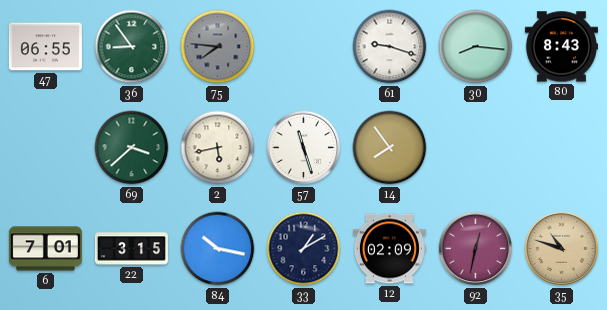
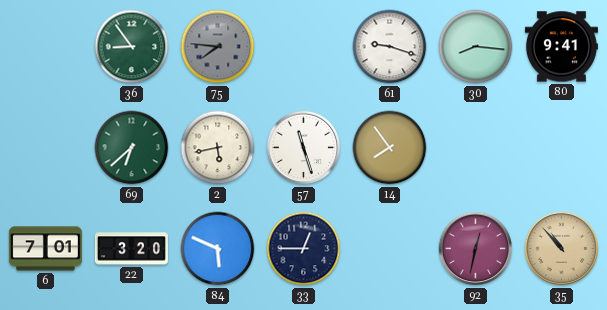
47: 06:55 -> none
80: 8:43 -> 9:41
69: 3:38 -> 6:38
22: 3:15 -> 3:20
84: 10:17 -> 5:49
33: 1:10 -> 12:45
12: 02:09 -> none
35: 10:48 -> 10:53
